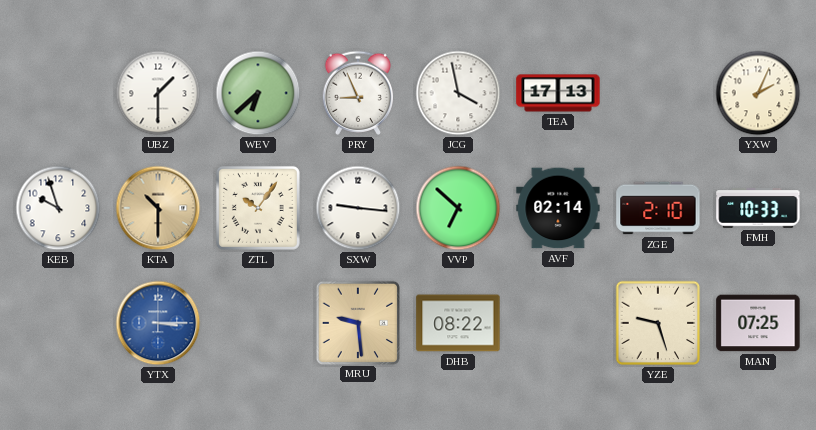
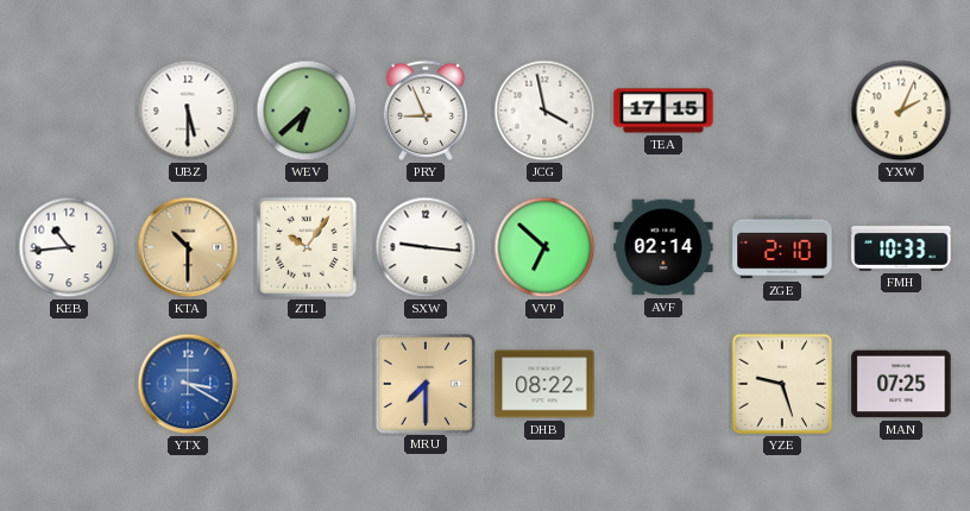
UBZ: 1:30 -> 5:30
TEA: 17:13 -> 17:15
KEB: 9:57 -> 10:44
YTX: 3:15 -> 3:20
MRU: 9:29 -> 7:30
